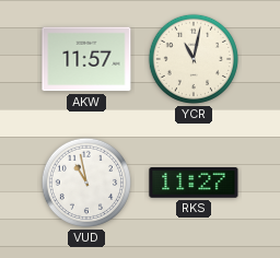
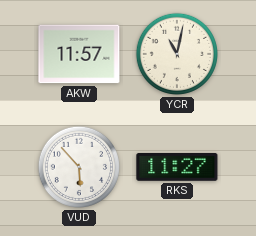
VUD: 10:58 -> 5:53
